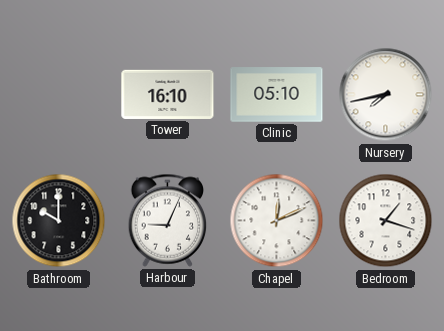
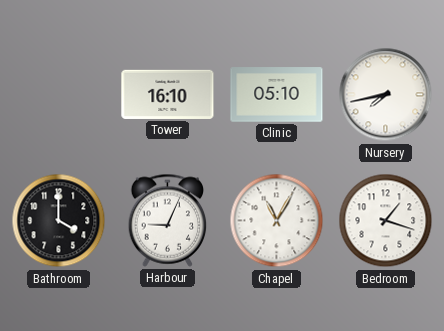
Bathroom: 10:00 -> 4:00
Chapel: 12:11 -> 11:05
